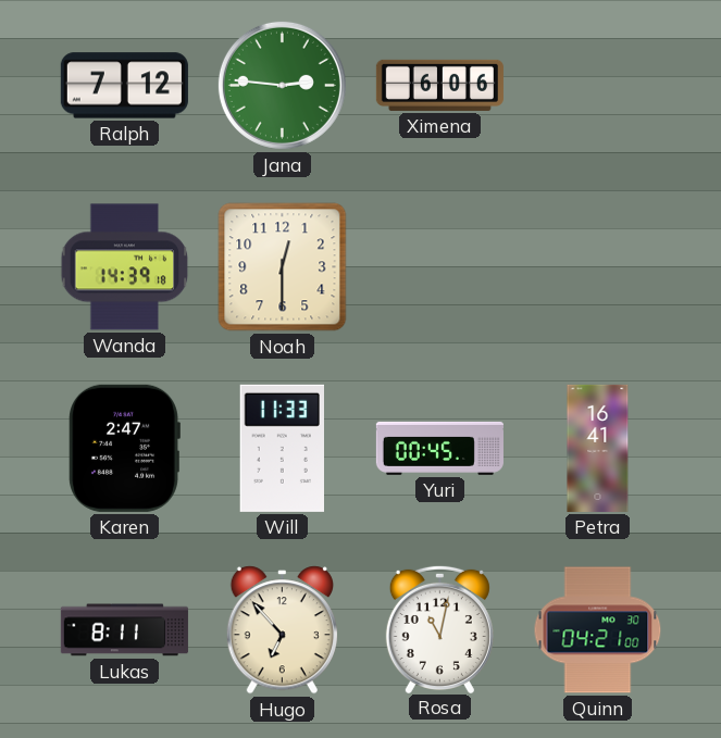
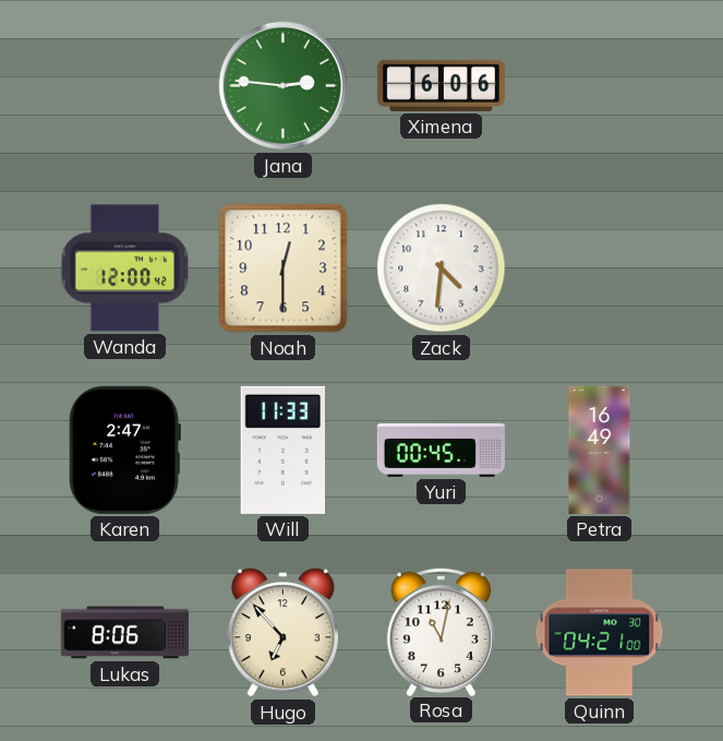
Ralph: 7:12 -> none
Wanda: 14:39 -> 12:00
Zack: none -> 4:31
Petra: 16:41 -> 16:49
Lukas: 8:11 -> 8:06
